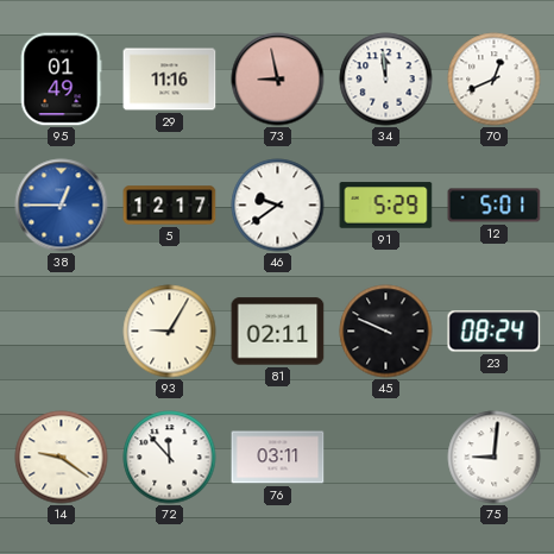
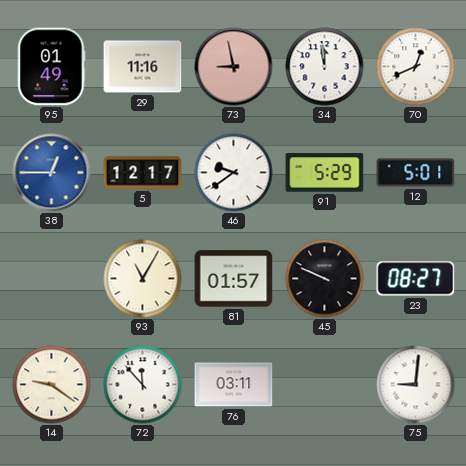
93: 9:05 -> 11:05
81: 02:11 -> 01:57
23: 08:24 -> 08:27
